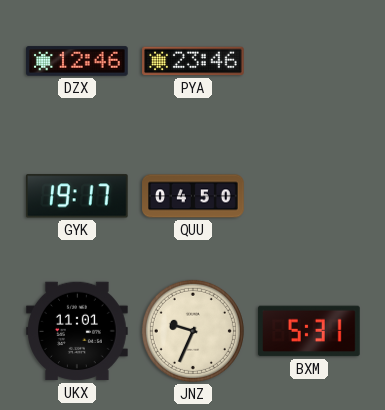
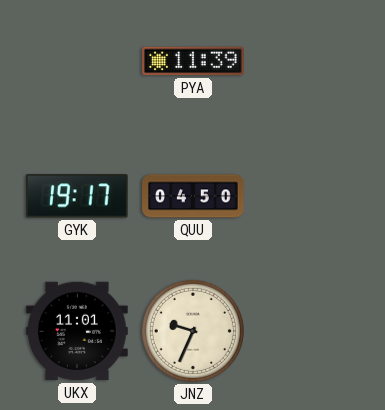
DZX: 12:46 -> none
PYA: 23:46 -> 11:39
BXM: 5:31 -> none
